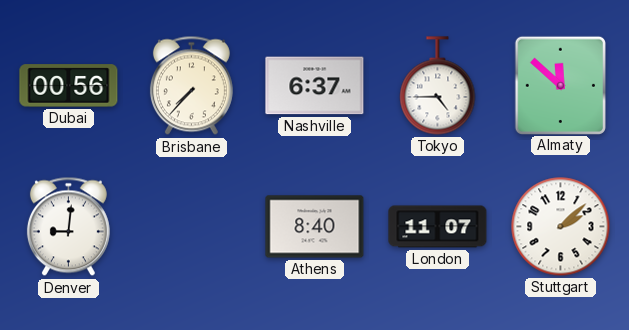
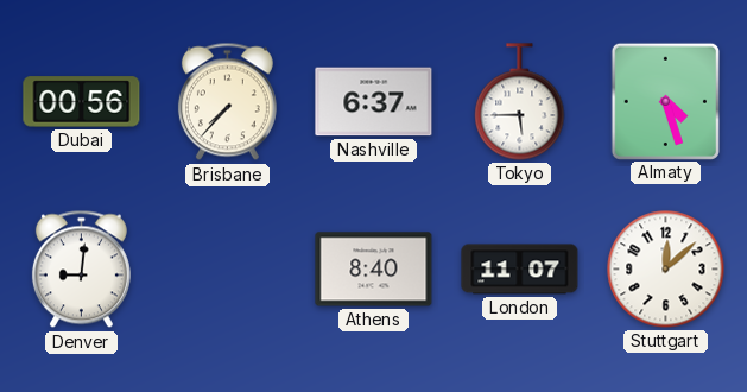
Tokyo: 4:45 -> 5:45
Almaty: 11:52 -> 4:27
Stuttgart: 2:08 -> 12:08
